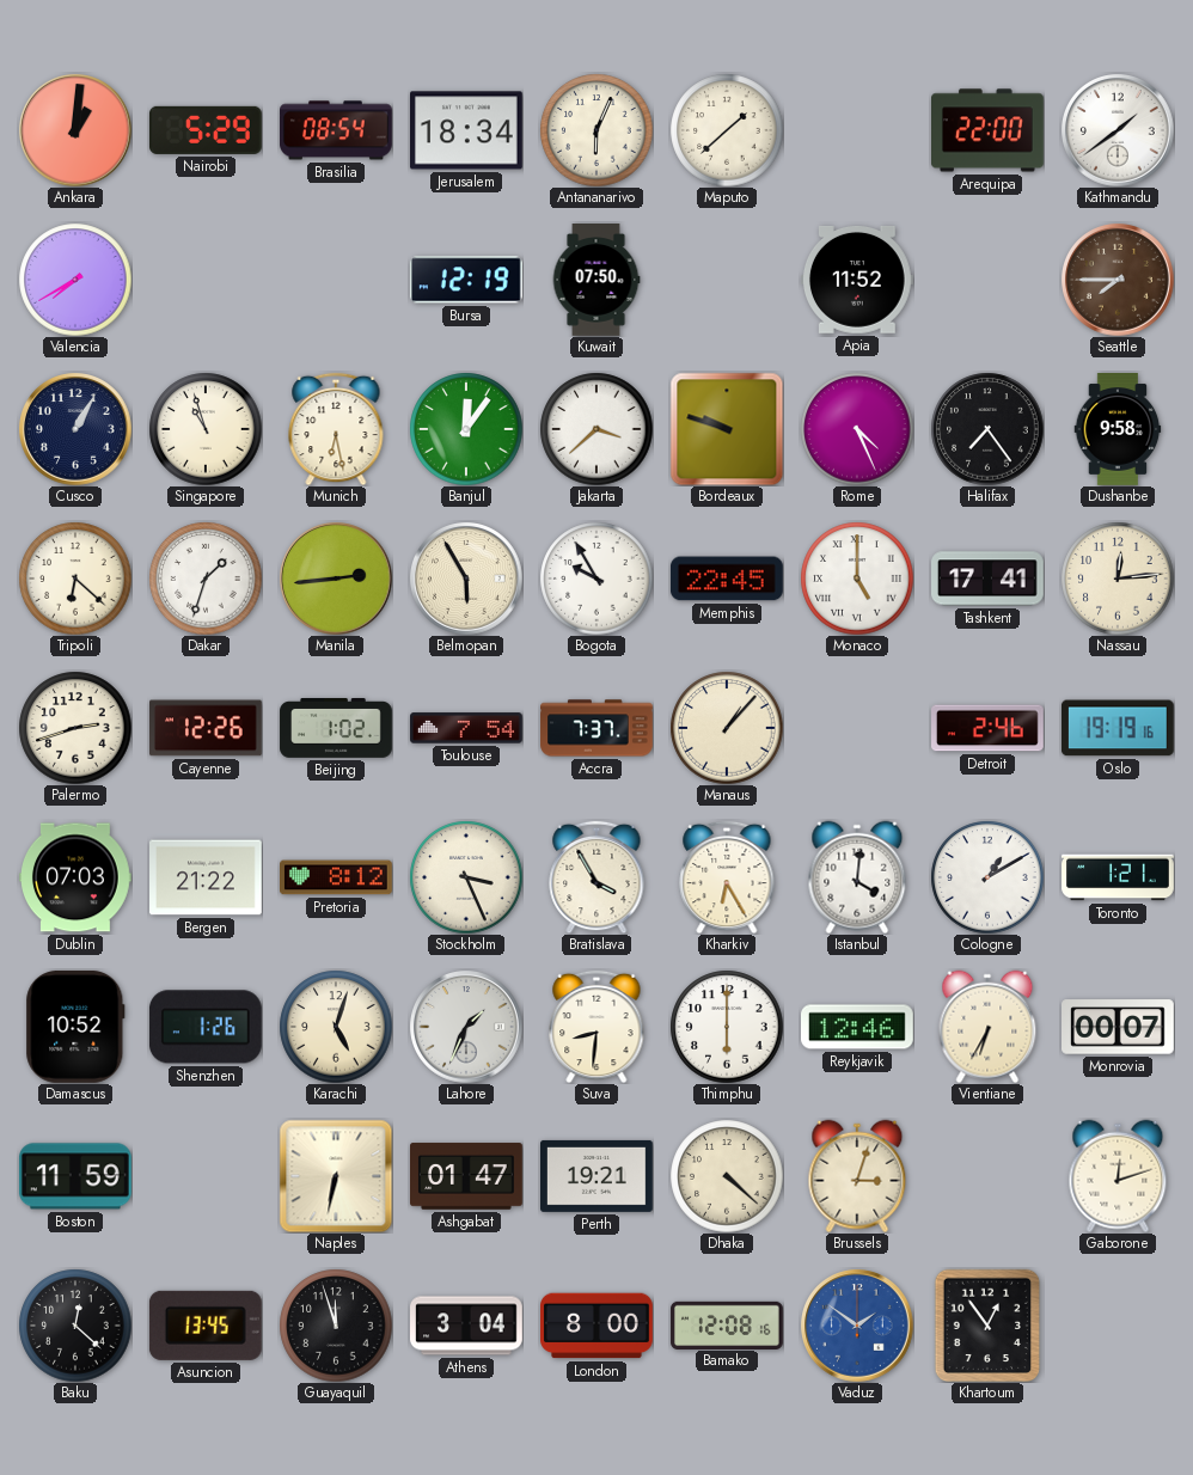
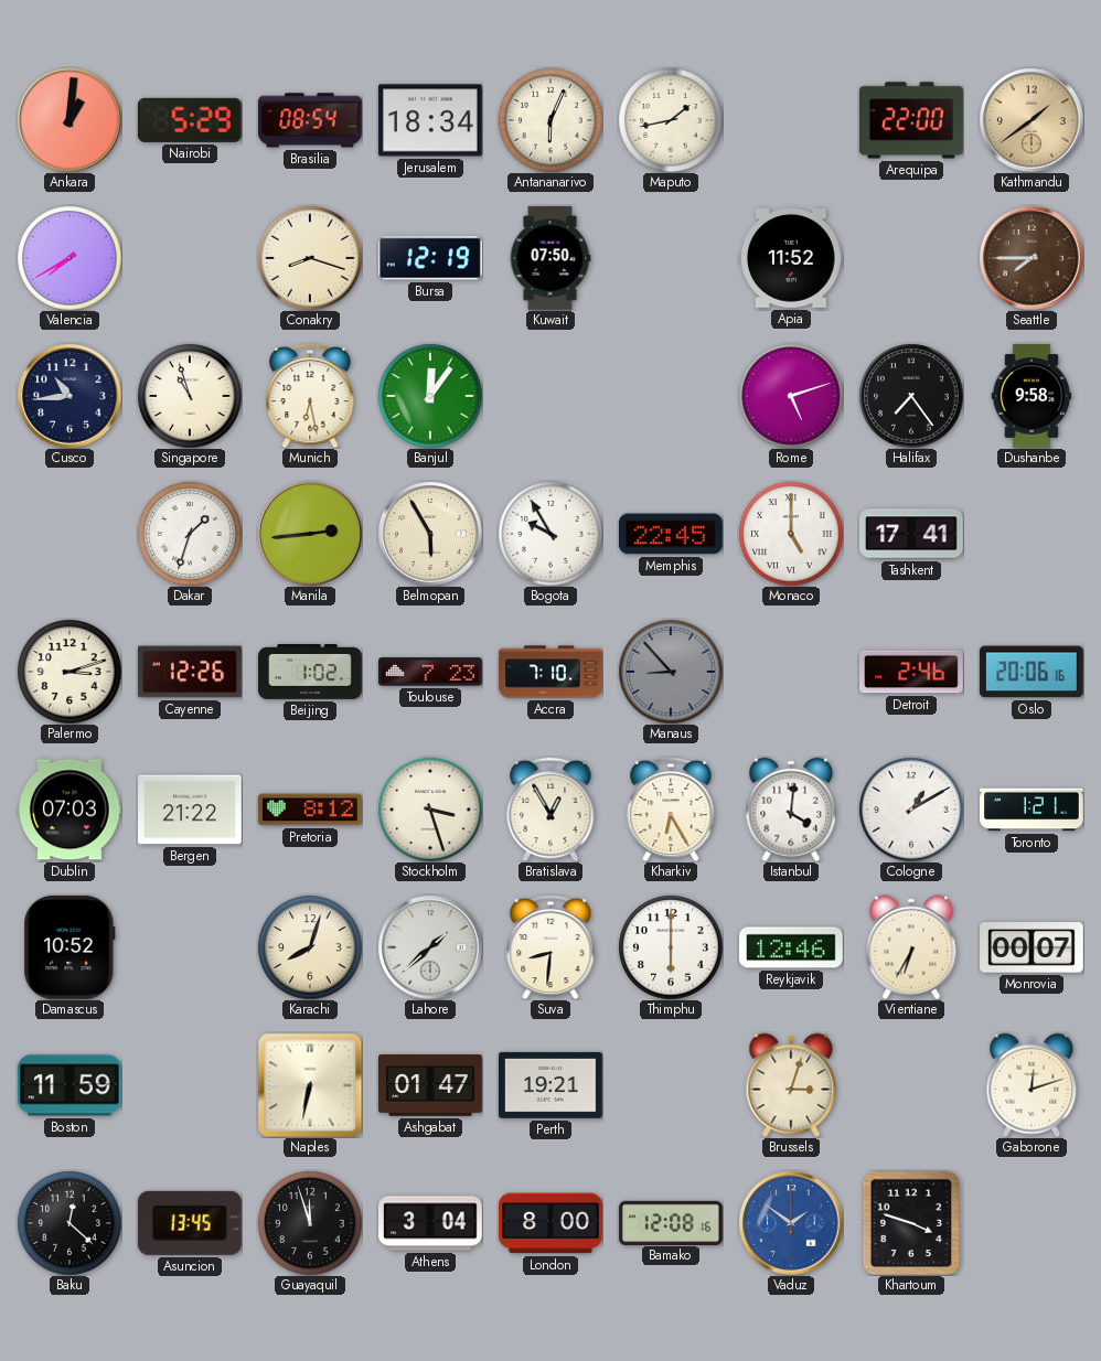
Maputo: 1:38 -> 1:43
Kathmandu dial: white -> champagne
Conakry: none -> 8:18
Cusco: 1:05 -> 10:44
Jakarta: 3:38 -> none
Bordeaux: 9:48 -> none
Rome: 4:26 -> 5:12
Tripoli: 6:22 -> none
Nassau: 12:14 -> none
Palermo: 2:42 -> 3:12
Toulouse: 7:54 -> 7:23
Accra: 7:37 -> 7:10
Manaus: 1:07 -> 8:53
Manaus dial: cream -> grey
Oslo: 19:19 -> 20:06
Stockholm: 3:26 -> 3:27
Bratislava: 3:55 -> 12:55
Shenzhen: 1:26 -> none
Karachi: 5:03 -> 8:03
Lahore: 1:34 -> 1:38
Dhaka: 4:22 -> none
Khartoum: 12:54 -> 3:48
